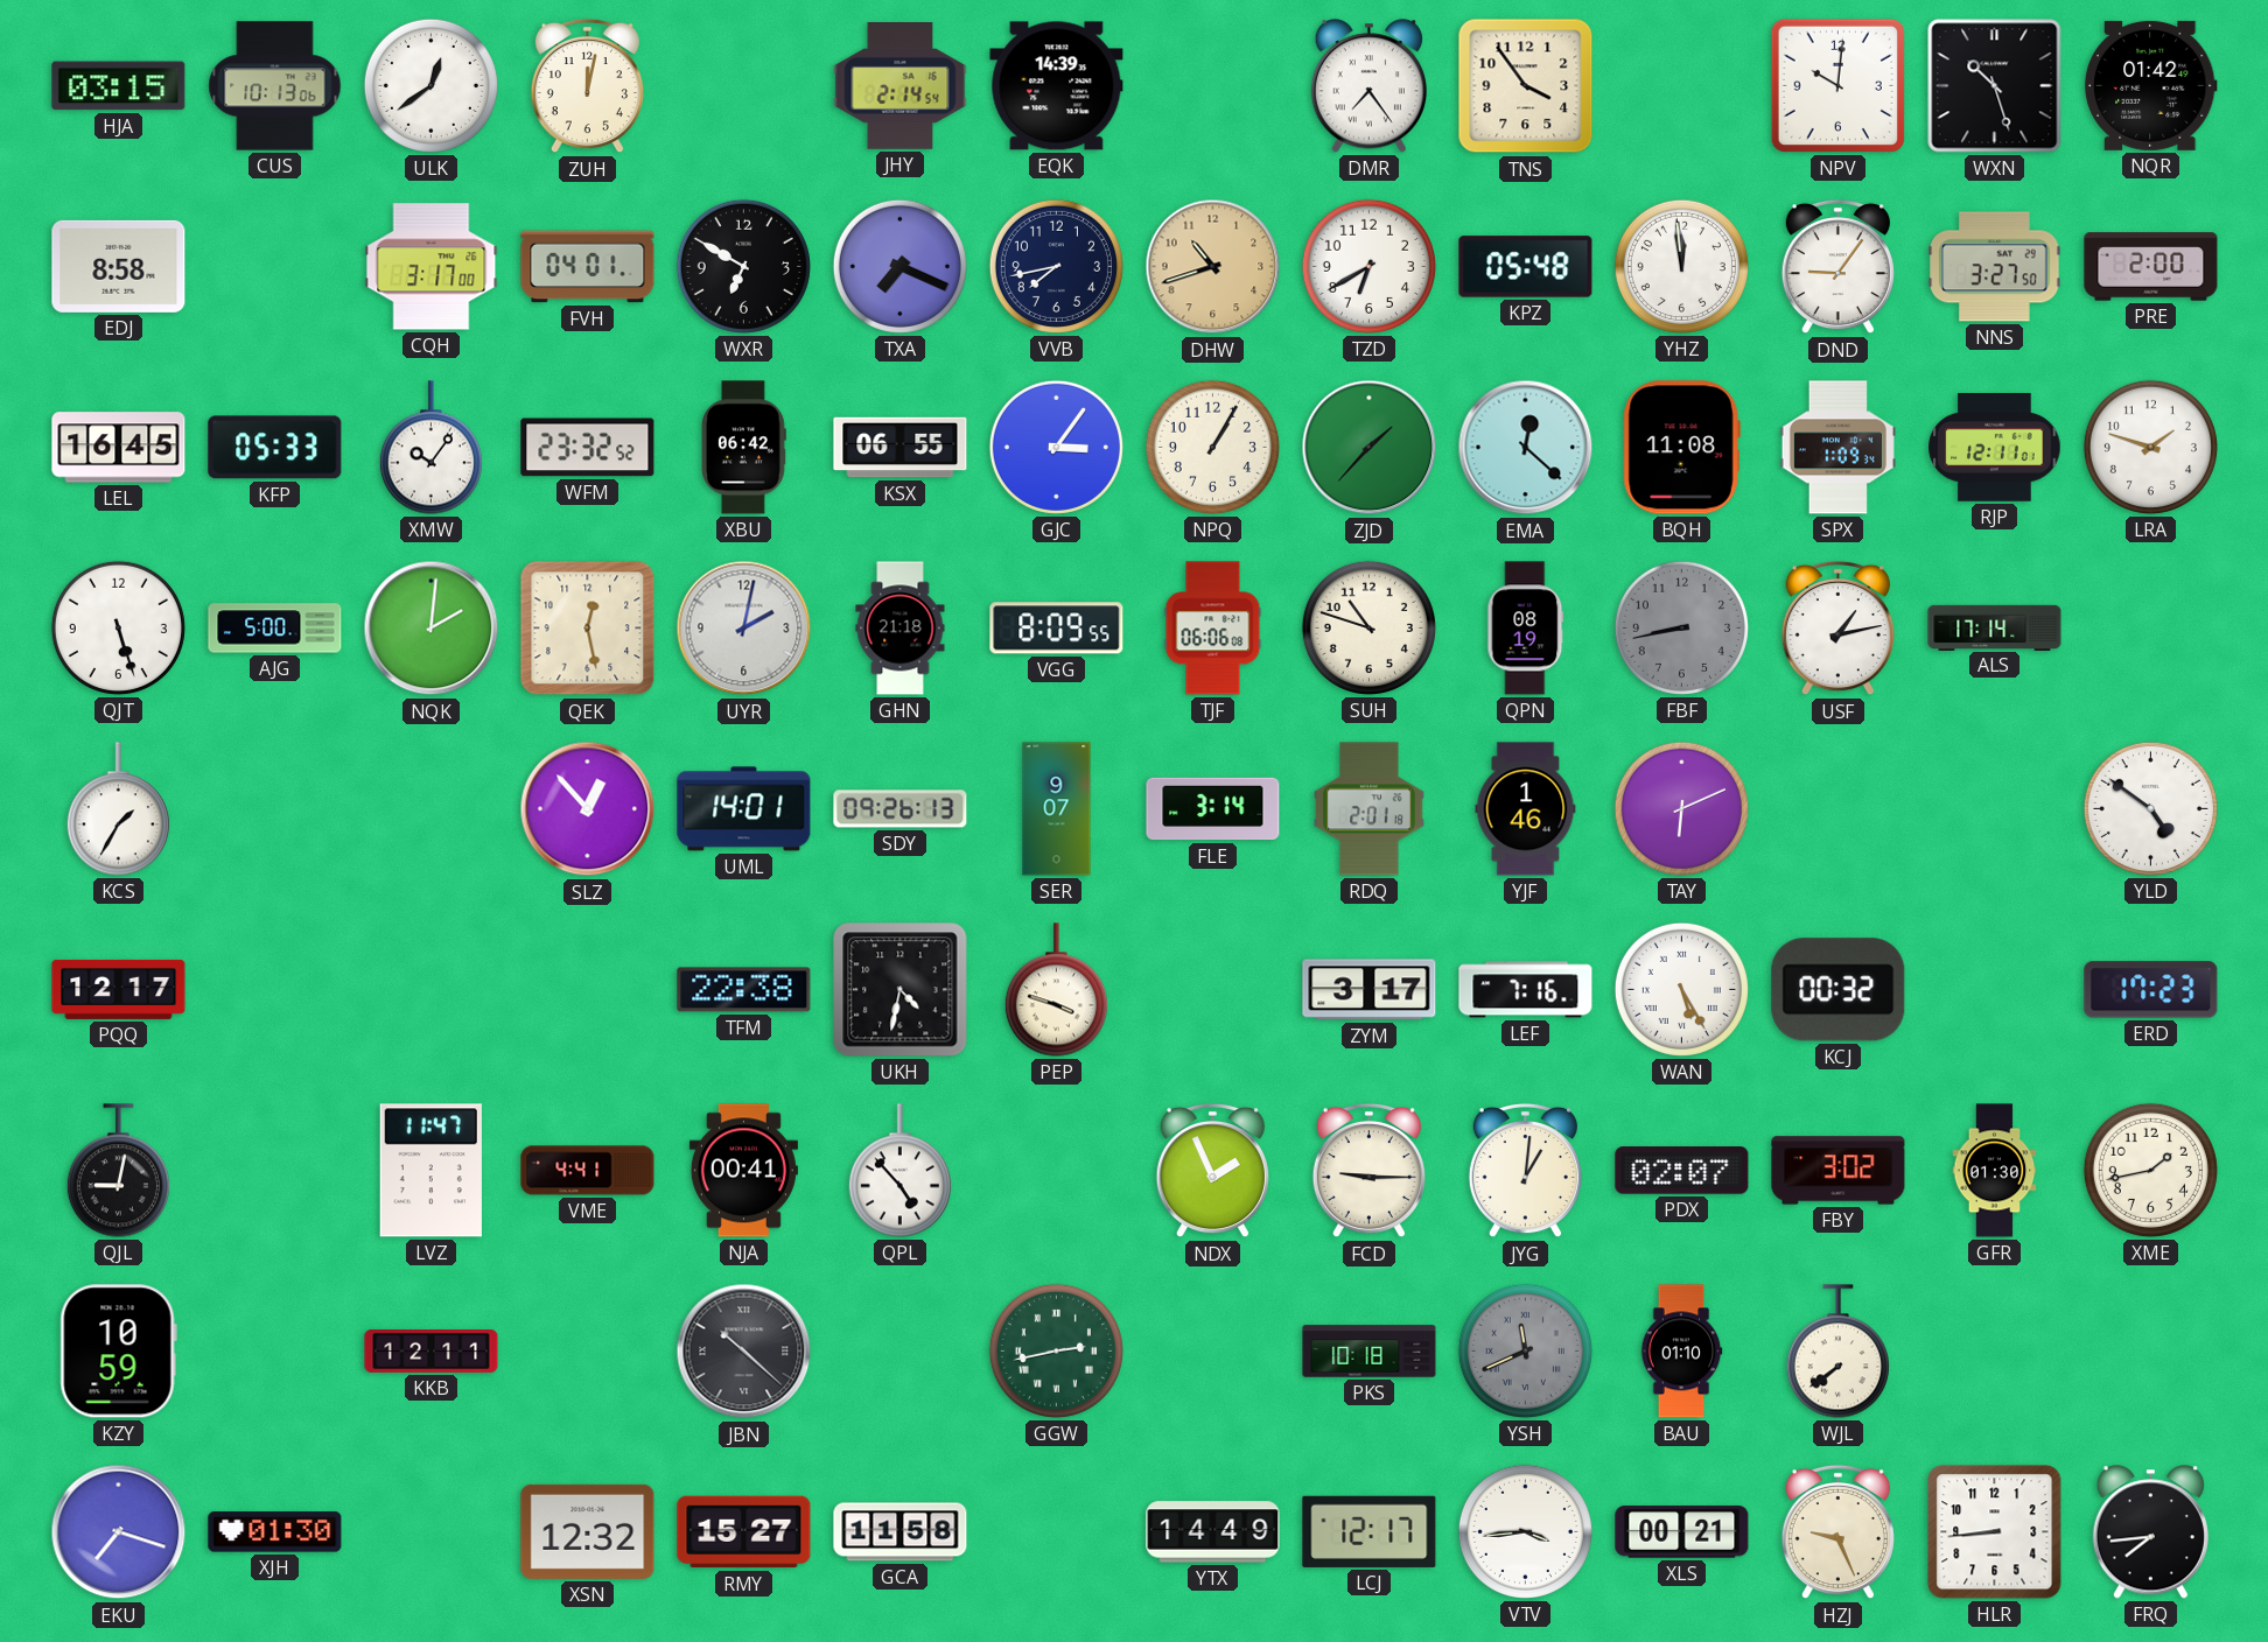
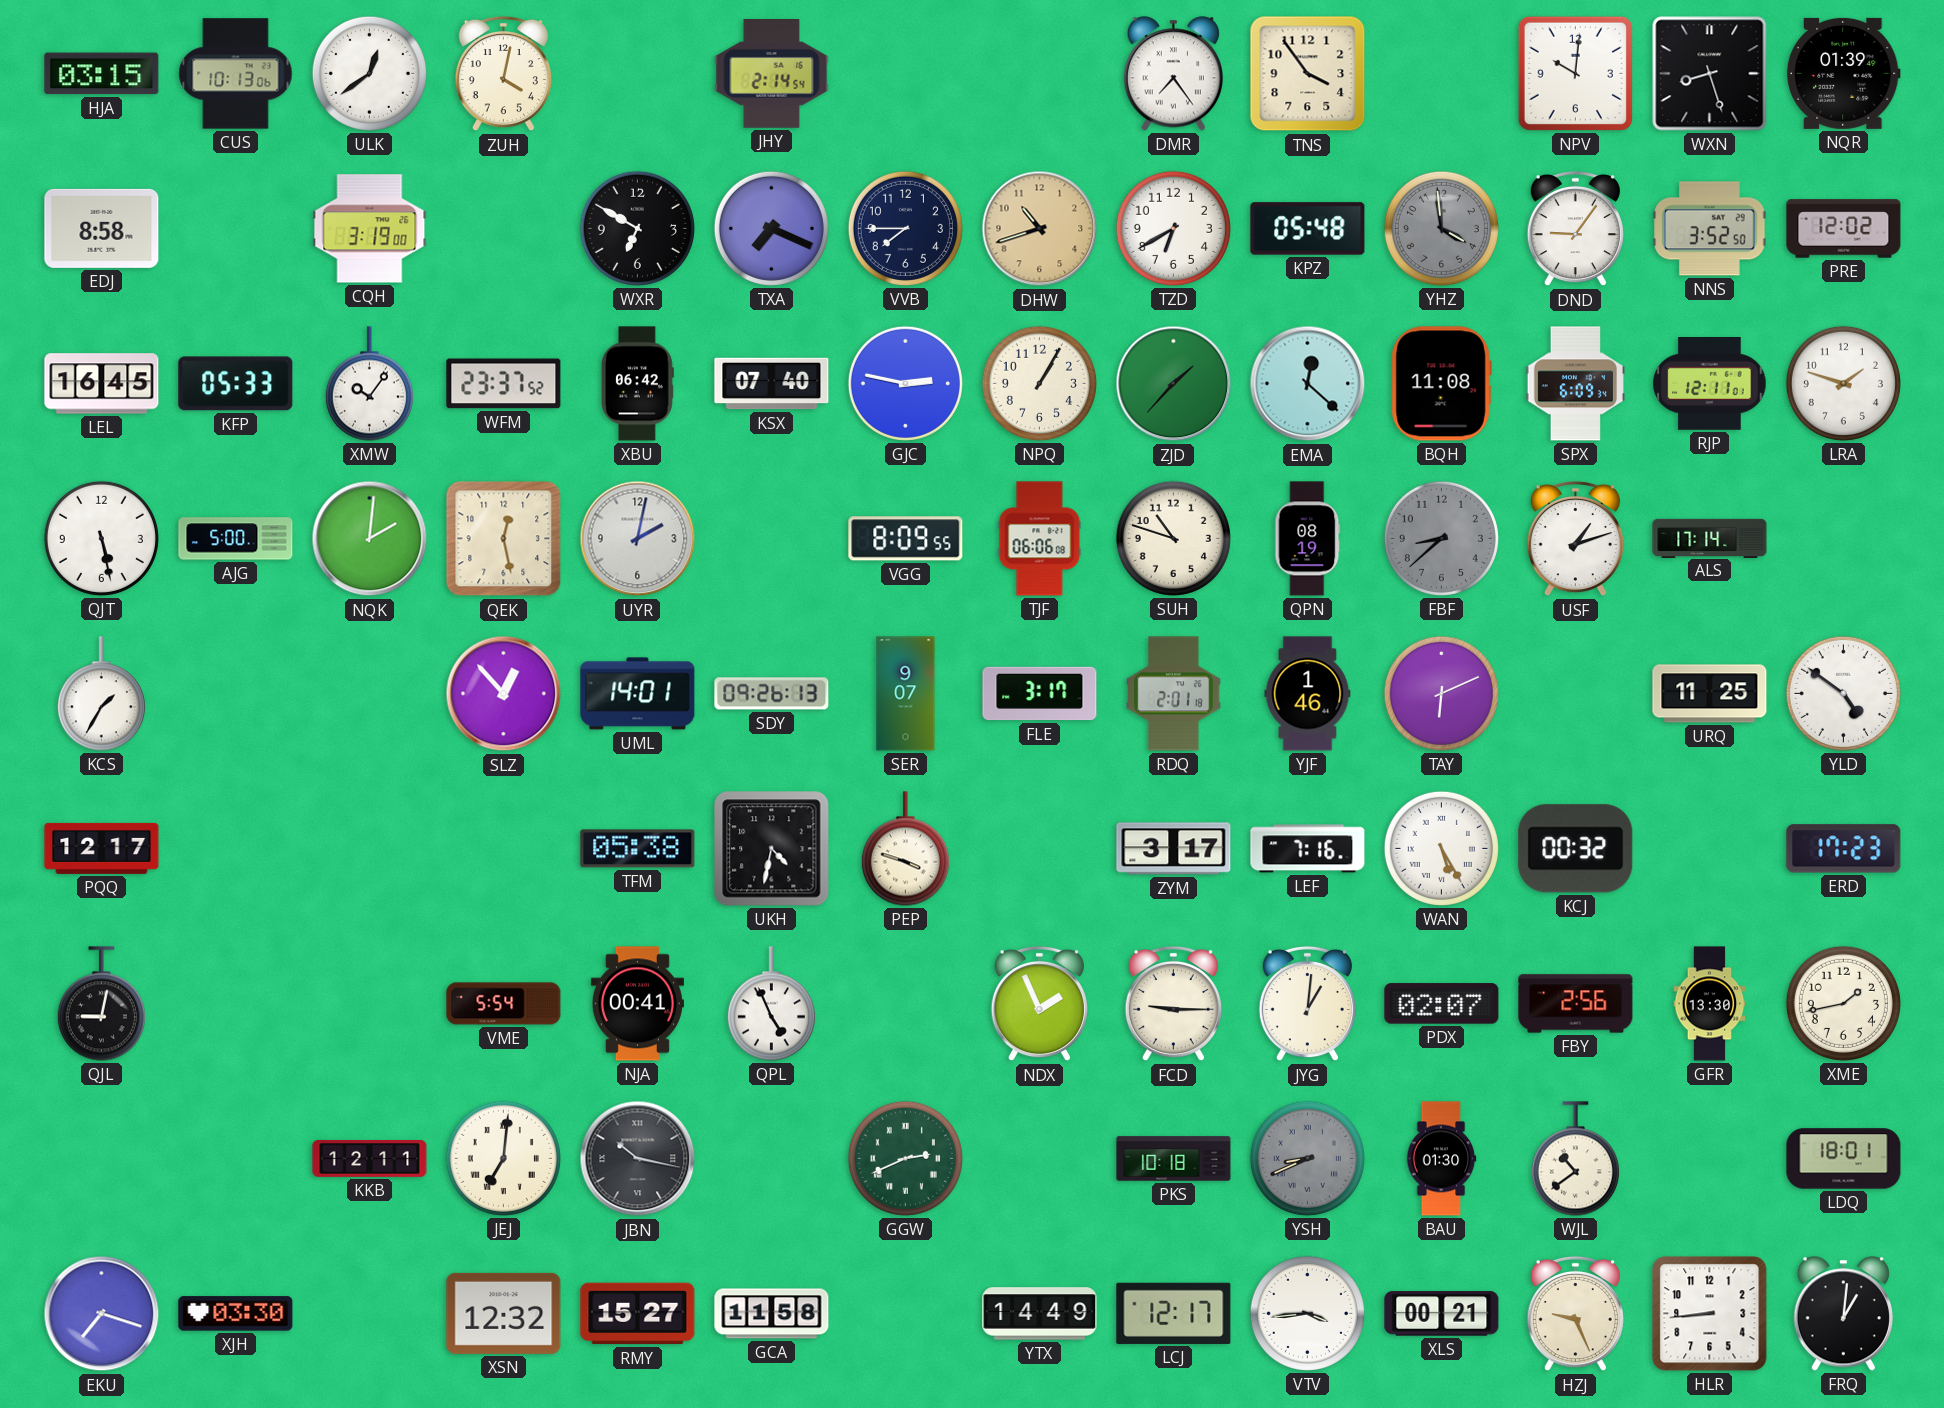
ZUH: 12:02 -> 4:02
EQK: 14:39 -> none
WXN: 10:27 -> 8:27
NQR: 01:42 -> 01:39
CQH: 3:17 -> 3:19
FVH: 04:01 -> none
VVB: 7:43 -> 7:45
YHZ: 11:59 -> 3:59
YHZ dial: white -> grey
NNS: 3:27 -> 3:52
PRE: 2:00 -> 12:02
WFM: 23:32 -> 23:37
KSX: 06:55 -> 07:40
GJC: 3:06 -> 2:47
SPX: 1:09 -> 6:09
QJT: 5:27 -> 5:28
GHN: 21:18 -> none
FBF: 8:43 -> 8:38
USF: 1:13 -> 1:12
FLE: 3:14 -> 3:17
URQ: none -> 11:25
TFM: 22:38 -> 05:38
LVZ: 11:47 -> none
VME: 4:41 -> 5:54
QPL: 4:53 -> 4:56
FBY: 3:02 -> 2:56
GFR: 01:30 -> 13:30
KZY: 10:59 -> none
JEJ: none -> 7:01
JBN: 10:22 -> 10:17
GGW: 2:43 -> 2:41
YSH: 11:41 -> 8:41
BAU: 01:10 -> 01:30
WJL: 7:39 -> 10:39
LDQ: none -> 18:01
XJH: 01:30 -> 03:30
FRQ: 7:44 -> 1:01
